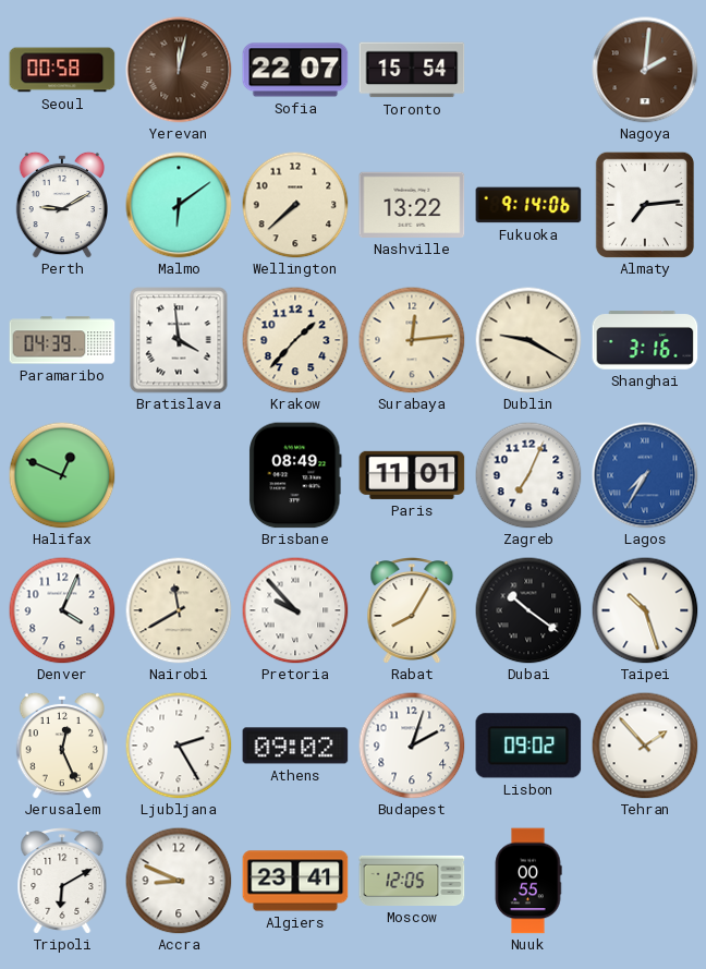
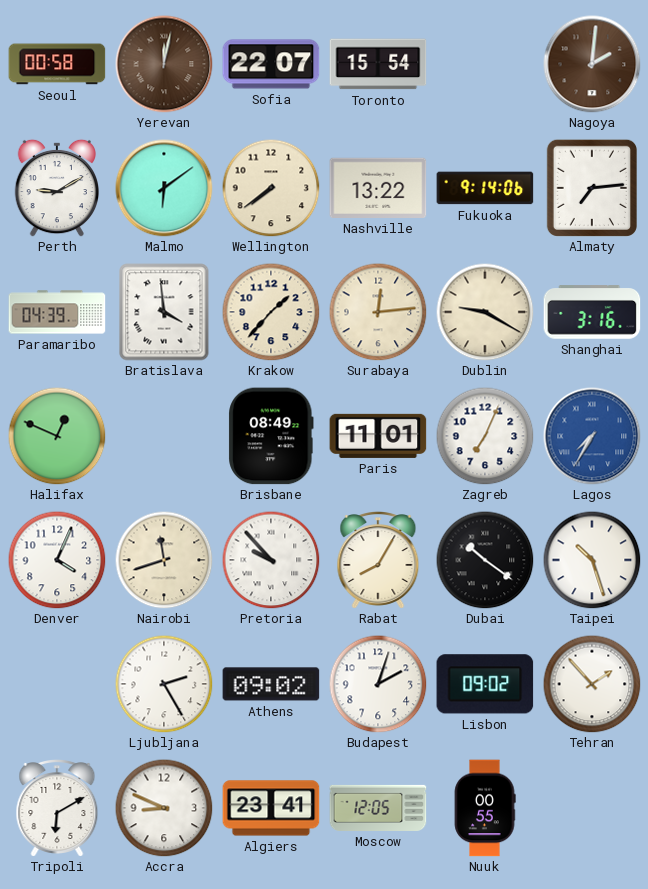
Wellington: 7:38 -> 7:39
Nairobi: 11:40 -> 11:42
Jerusalem: 12:26 -> none
